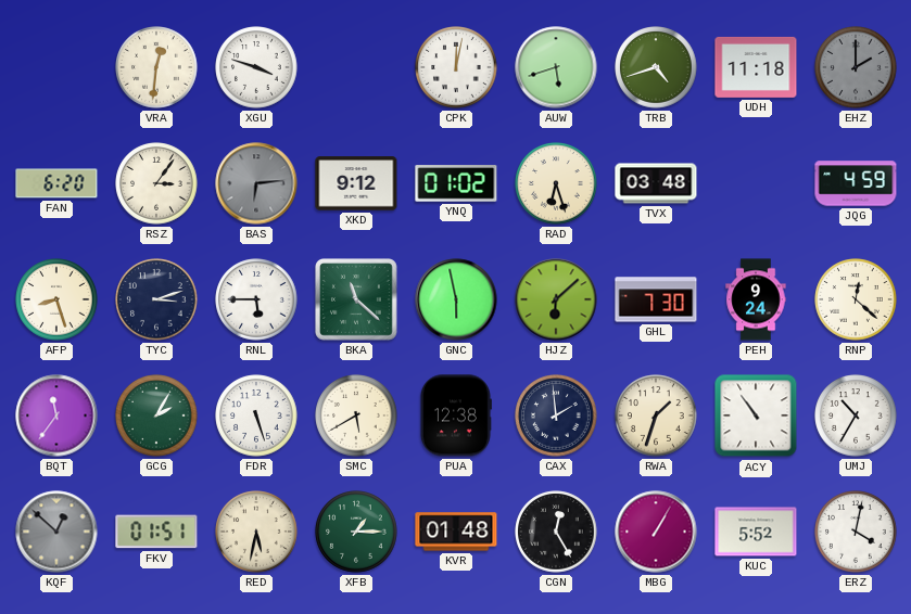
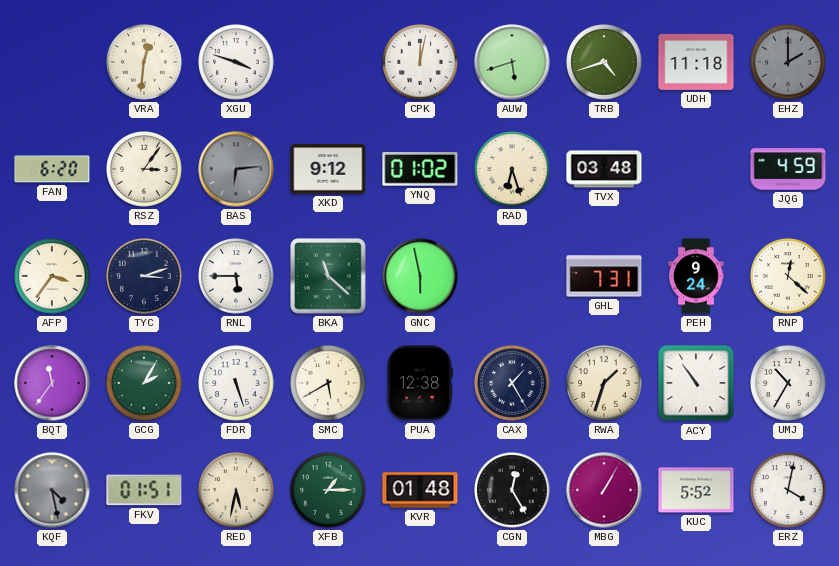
AFP: 8:27 -> 3:36
HJZ: 6:08 -> none
GHL: 7:30 -> 7:31
CAX: 1:59 -> 1:25
KQF: 12:52 -> 4:28
